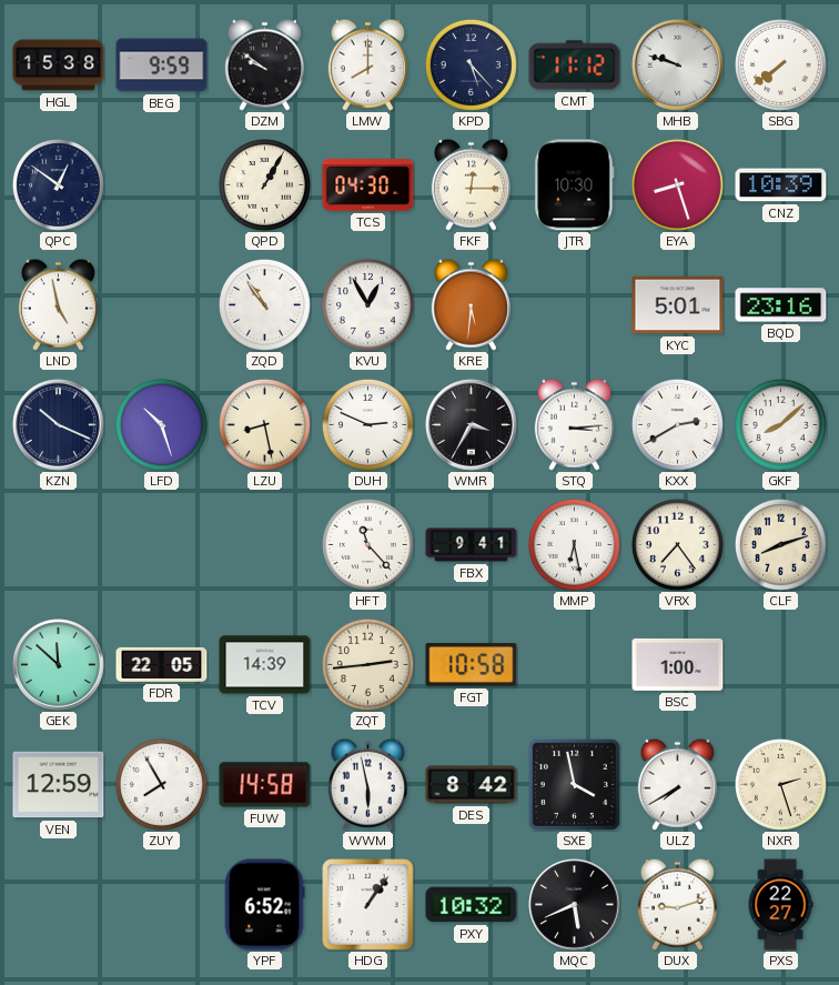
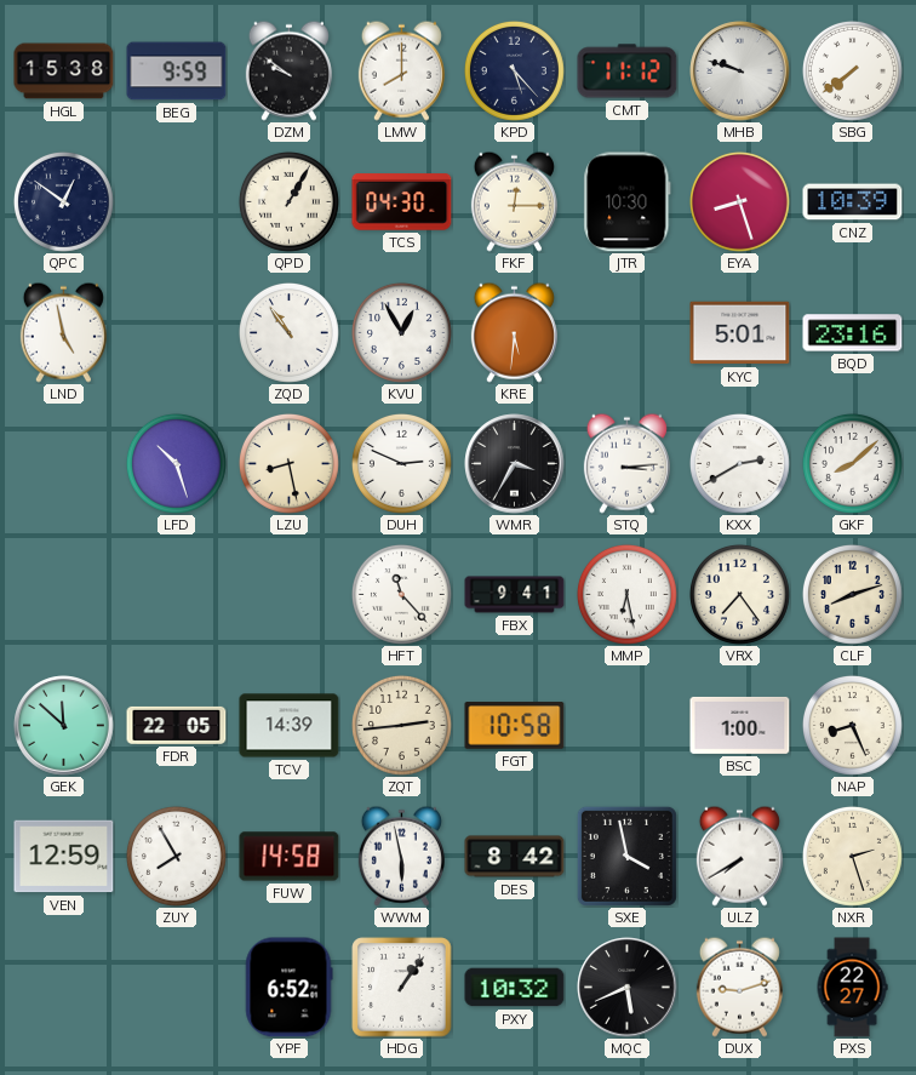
KZN: 10:19 -> none
NAP: none -> 8:26
